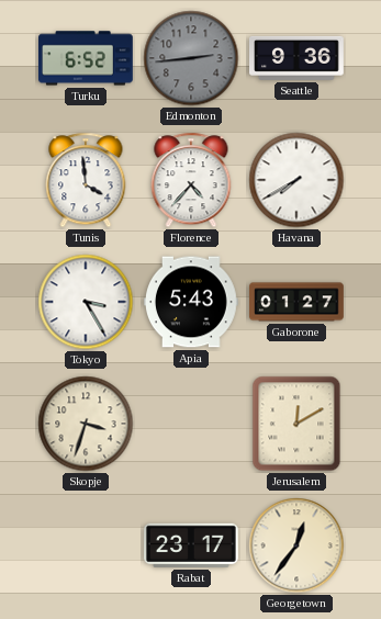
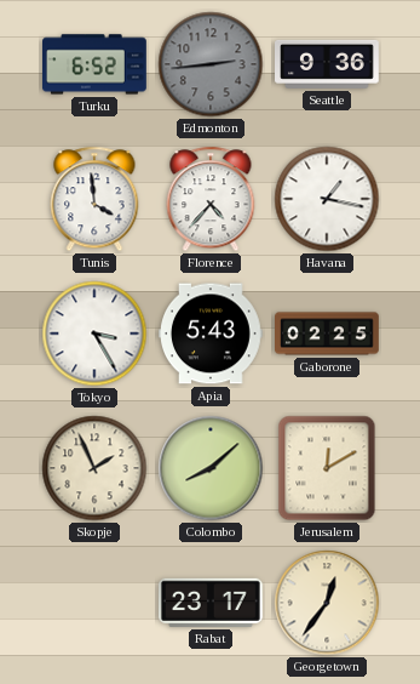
Havana: 7:40 -> 1:17
Gaborone: 01:27 -> 02:25
Skopje: 3:33 -> 1:56
Colombo: none -> 8:08
